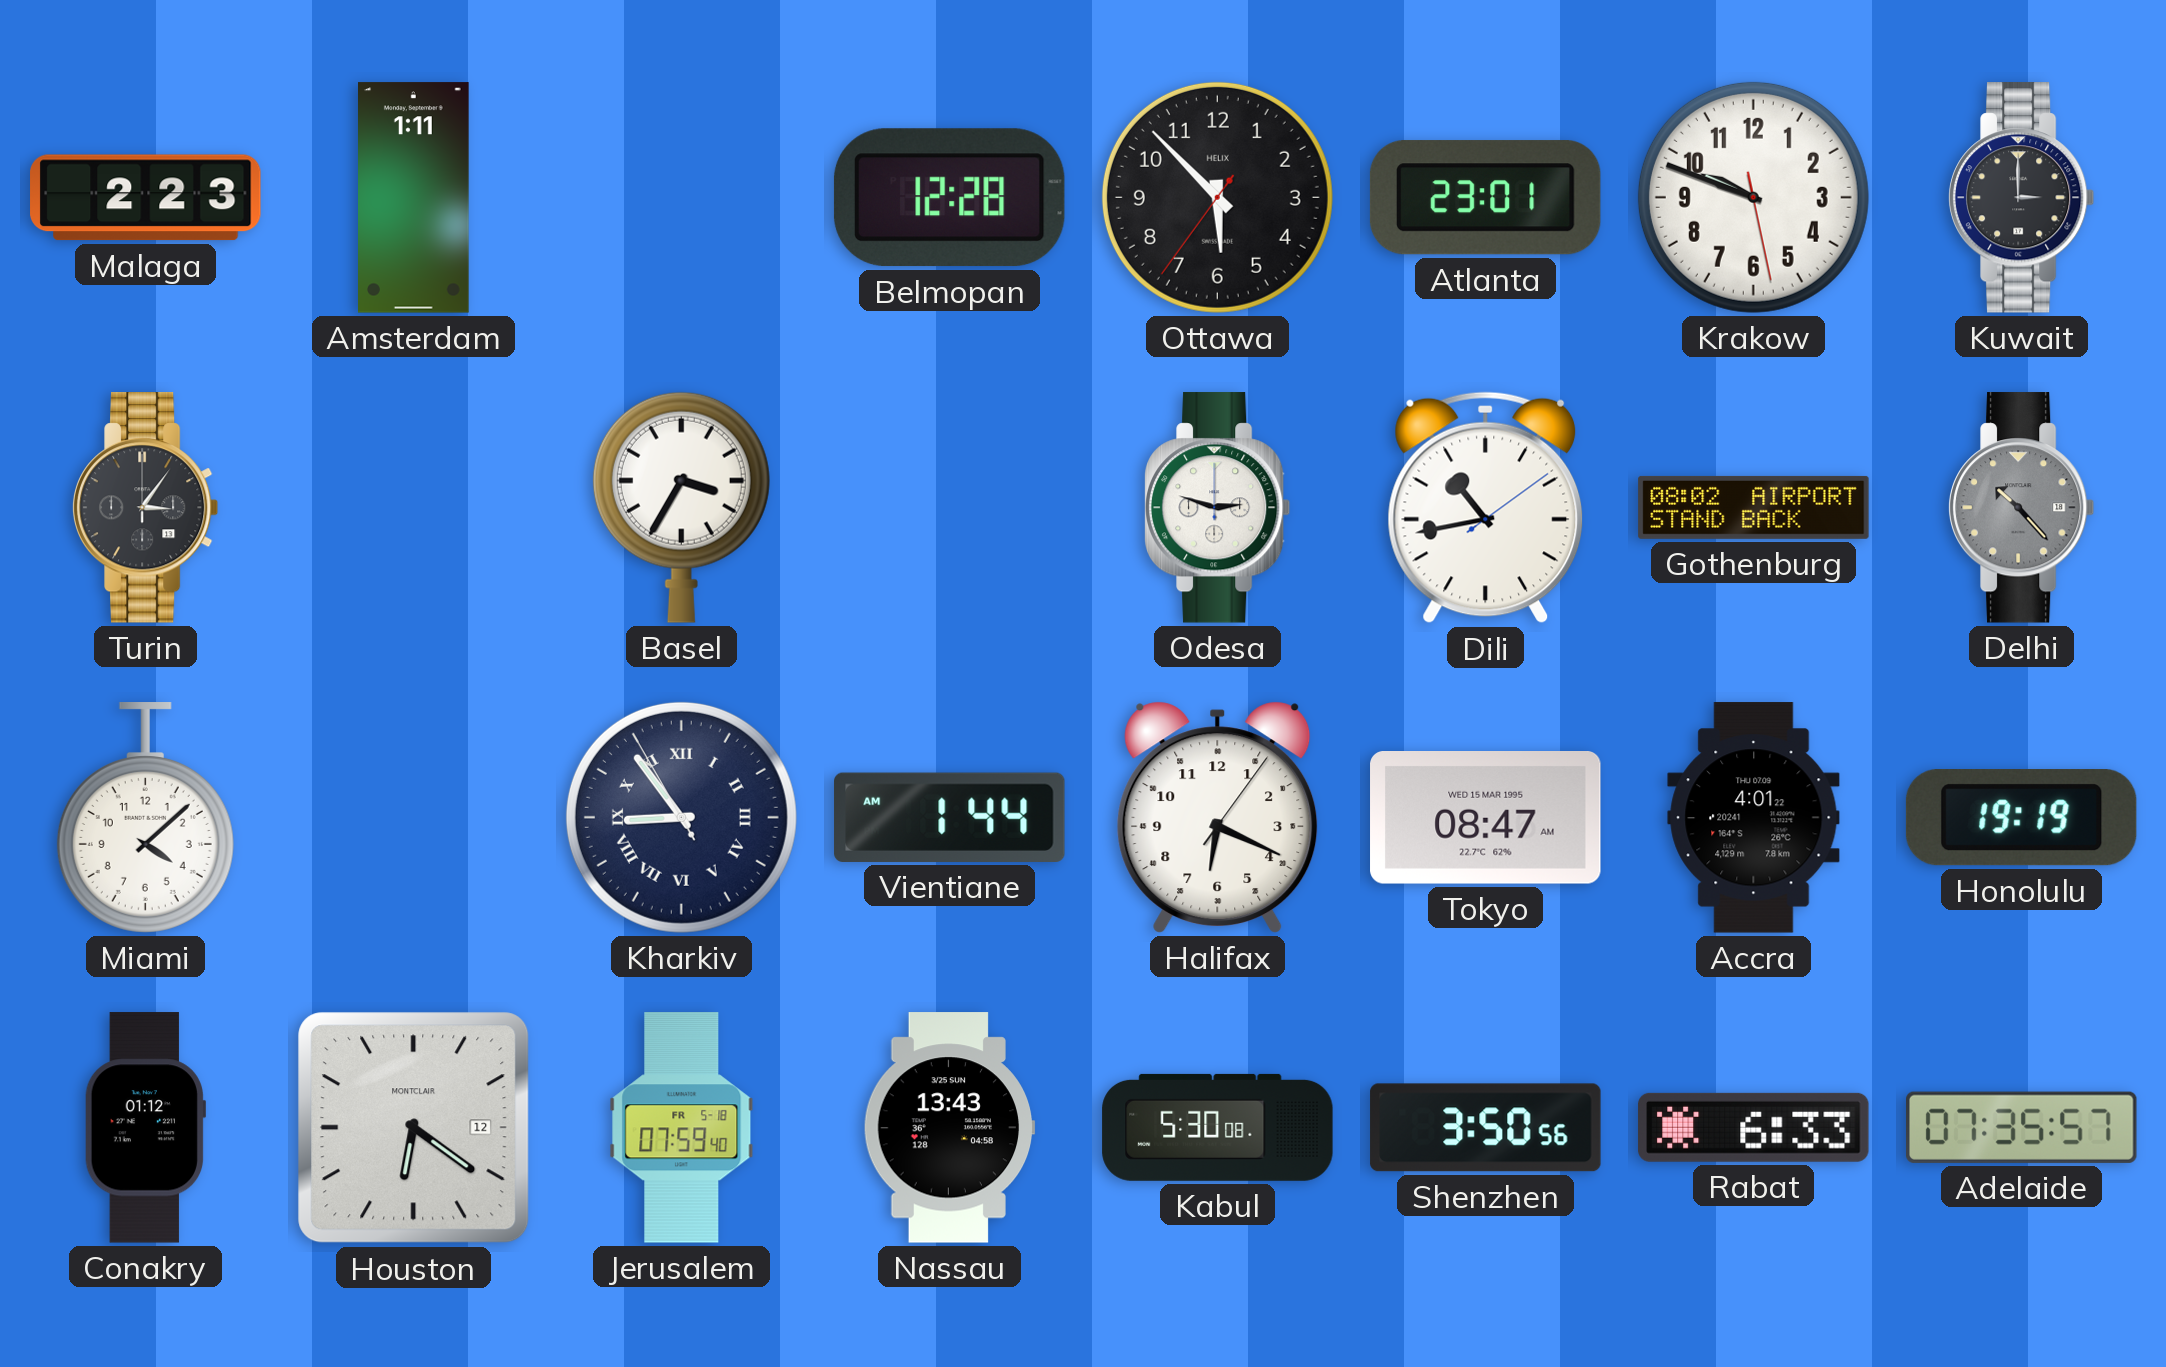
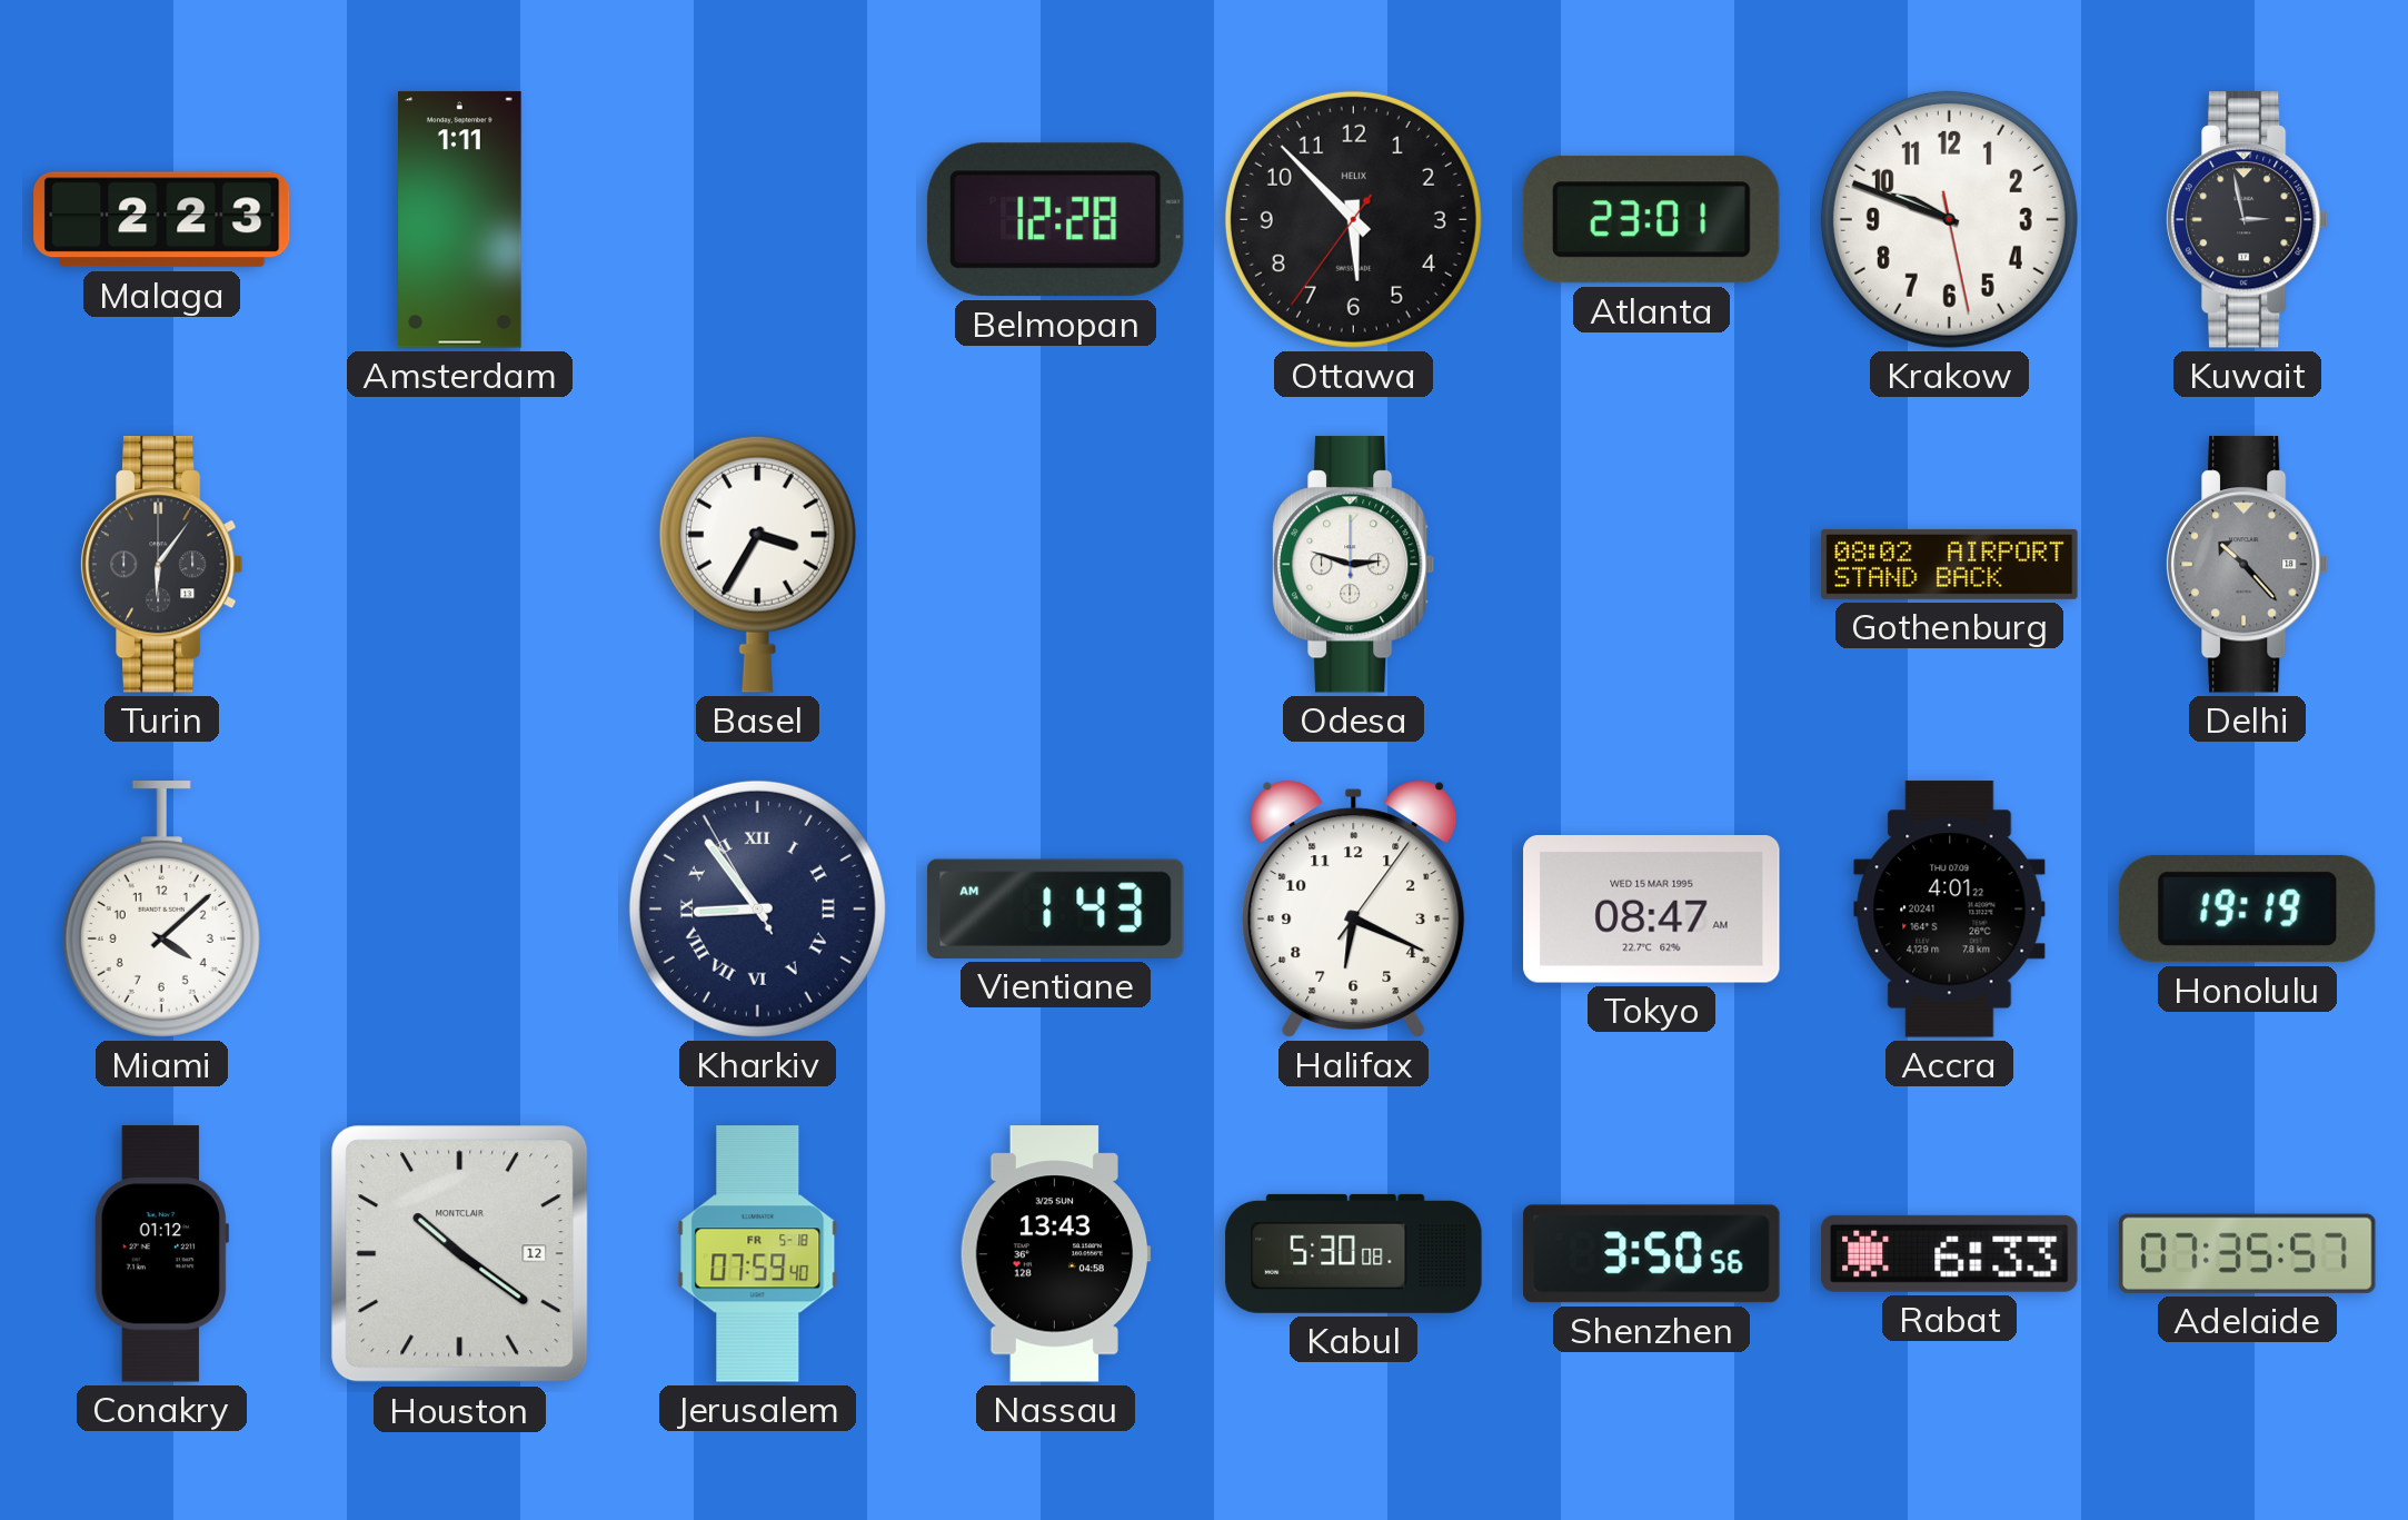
Kuwait: 3:00 -> 2:58
Turin: 3:06 -> 6:06
Dili: 10:43 -> none
Vientiane: 1:44 -> 1:43
Houston: 6:21 -> 10:21
